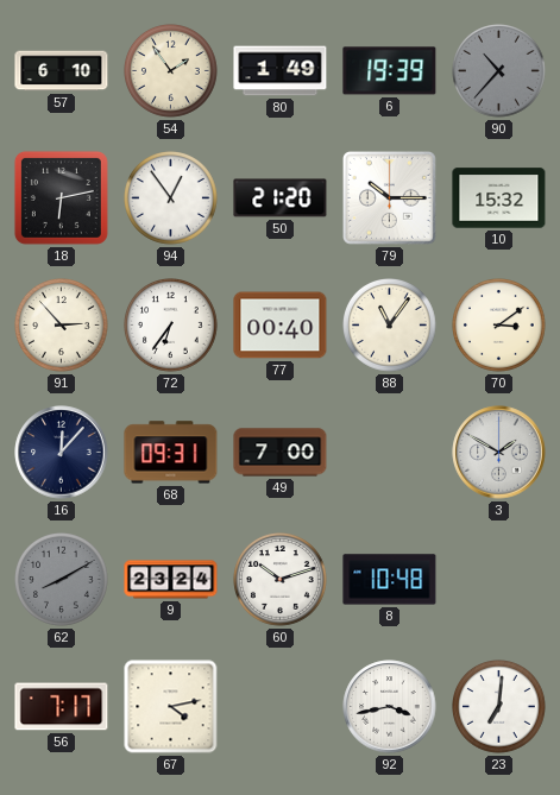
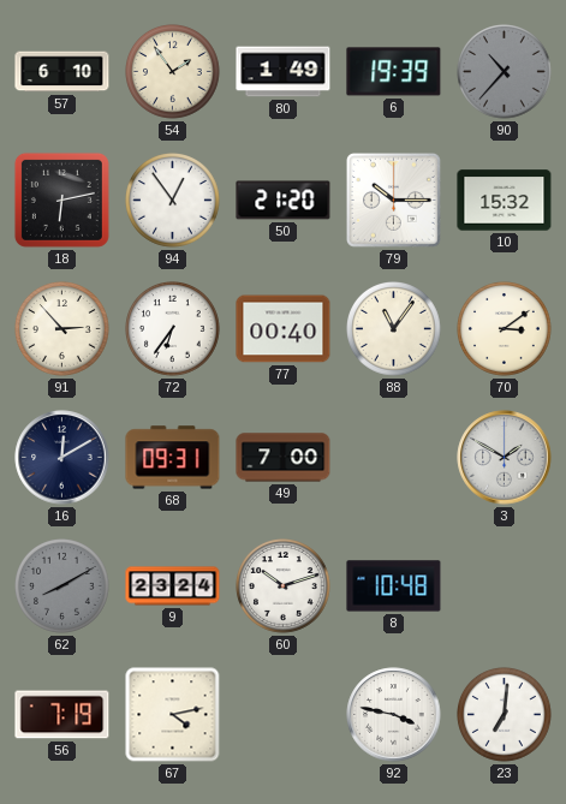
16: 12:07 -> 12:10
56: 7:17 -> 7:19
92: 3:43 -> 3:47
